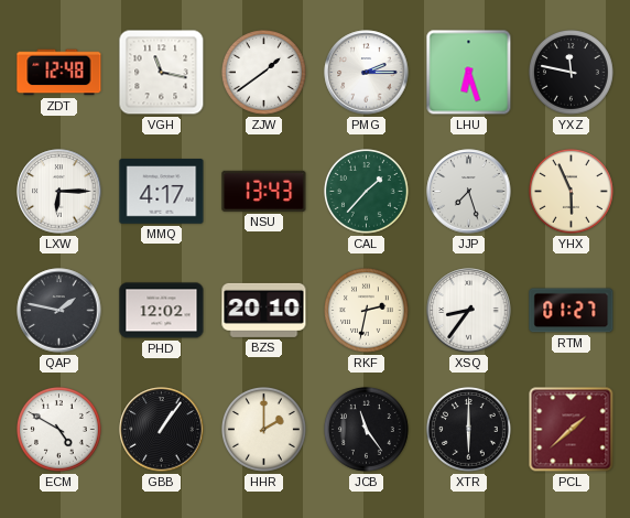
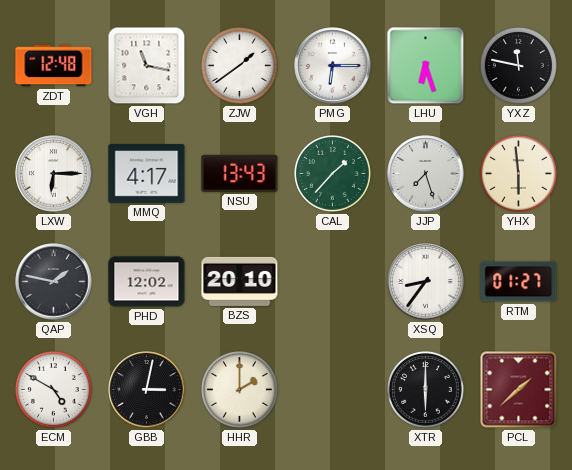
PMG: 2:15 -> 6:15
YHX: 5:56 -> 5:59
RKF: 2:32 -> none
GBB: 1:06 -> 3:02
JCB: 11:24 -> none
